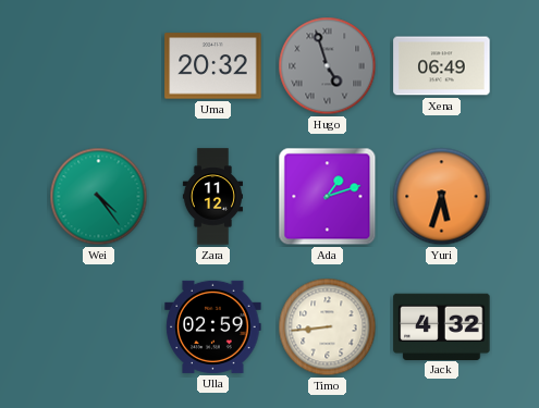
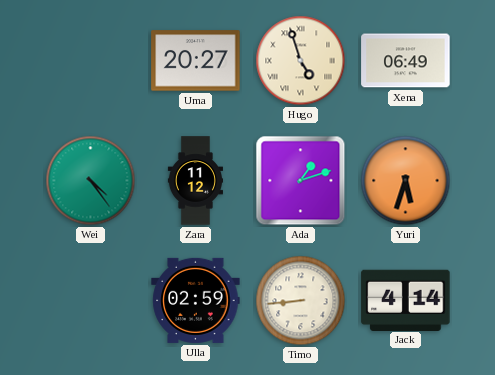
Uma: 20:32 -> 20:27
Hugo dial: grey -> cream
Jack: 4:32 -> 4:14
